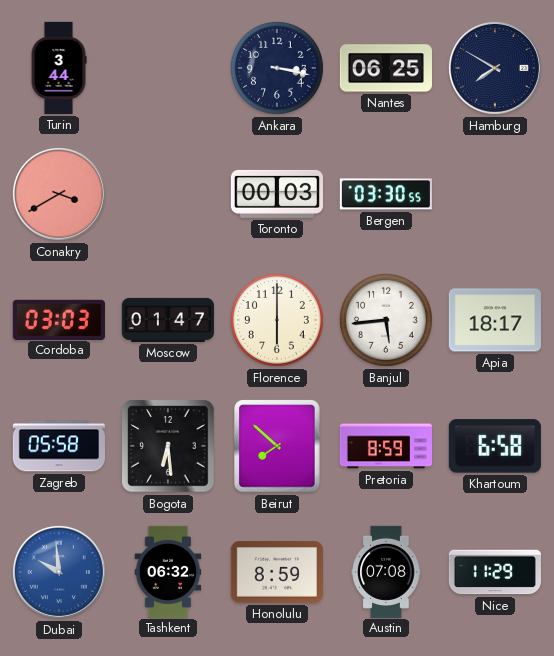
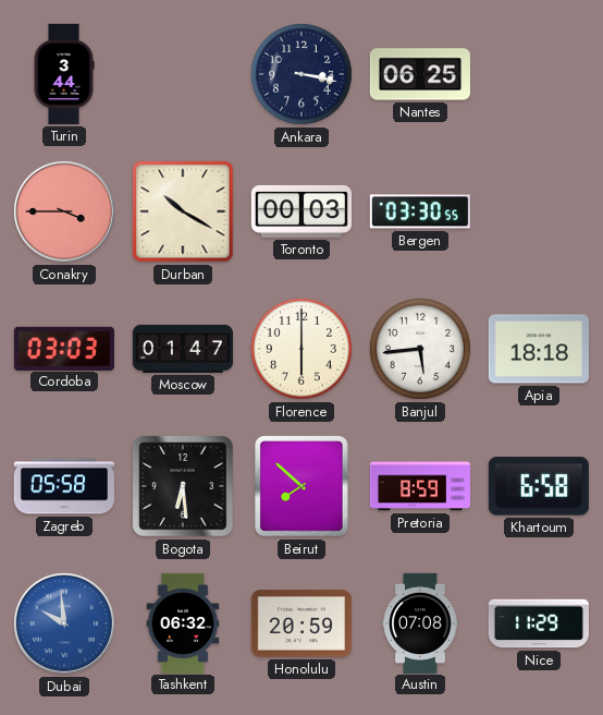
Hamburg: 7:50 -> none
Conakry: 3:40 -> 3:45
Durban: none -> 10:20
Apia: 18:17 -> 18:18
Honolulu: 8:59 -> 20:59
